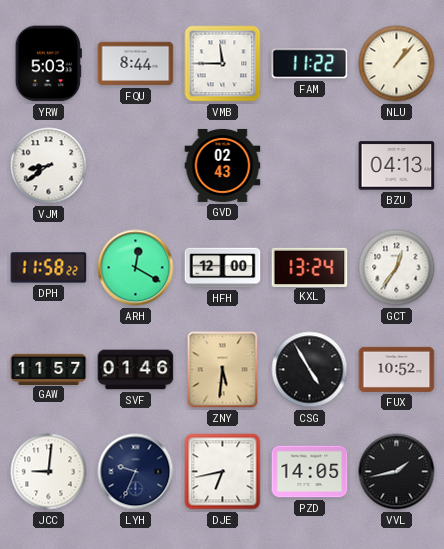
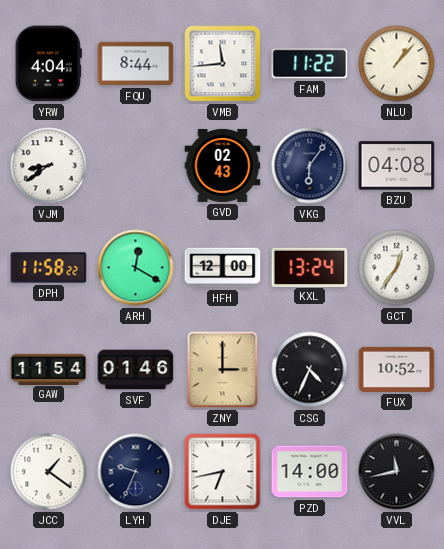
YRW: 5:03 -> 4:04
VMB: 11:45 -> 11:44
VKG: none -> 6:06
BZU: 04:13 -> 04:08
GAW: 11:57 -> 11:54
ZNY: 5:31 -> 3:00
CSG: 4:55 -> 4:34
JCC: 9:01 -> 1:21
PZD: 14:05 -> 14:00
VVL: 1:43 -> 11:43
